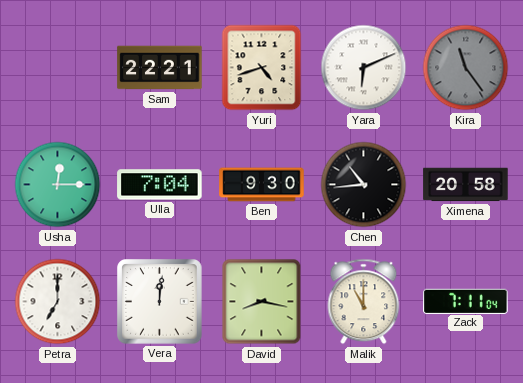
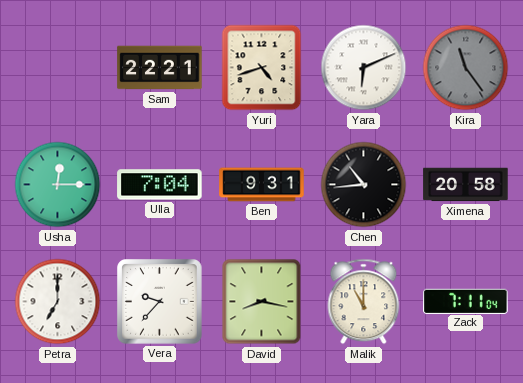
Ben: 9:30 -> 9:31
Vera: 12:01 -> 9:37
